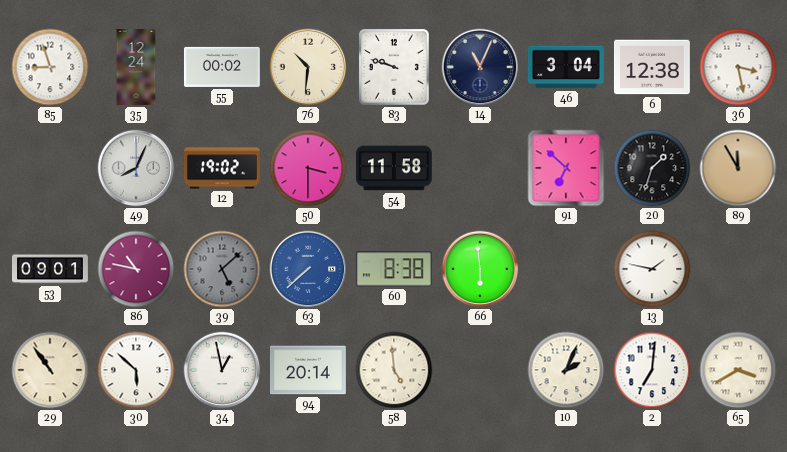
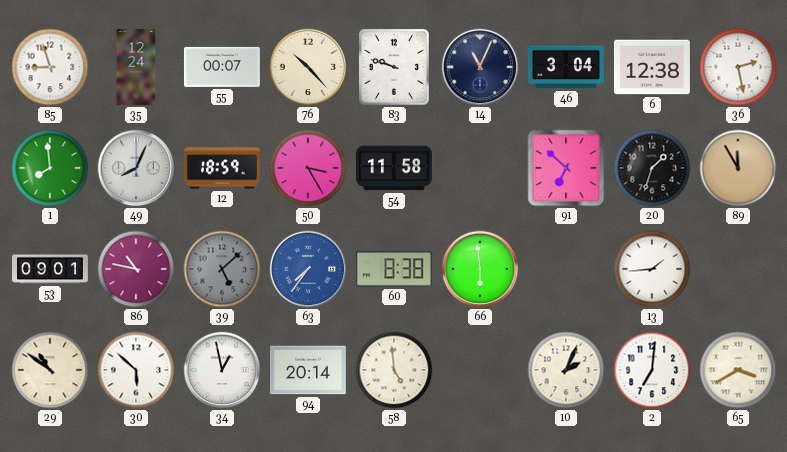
55: 00:02 -> 00:07
76: 10:31 -> 10:23
36: 3:28 -> 2:28
1: none -> 7:59
12: 19:02 -> 18:59
50: 3:30 -> 3:25
63: 7:38 -> 7:36
13: 1:47 -> 1:44
29: 10:54 -> 10:51
